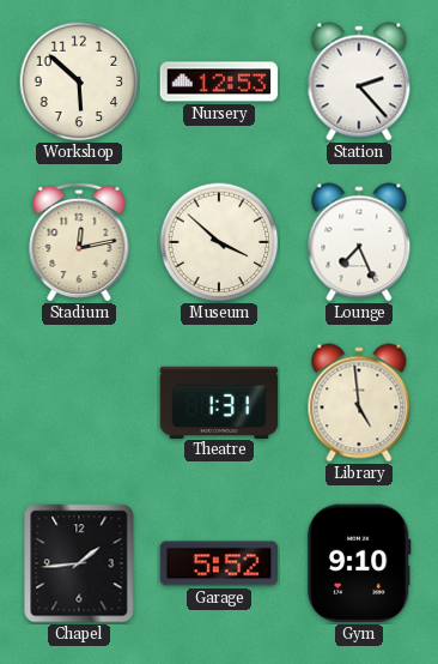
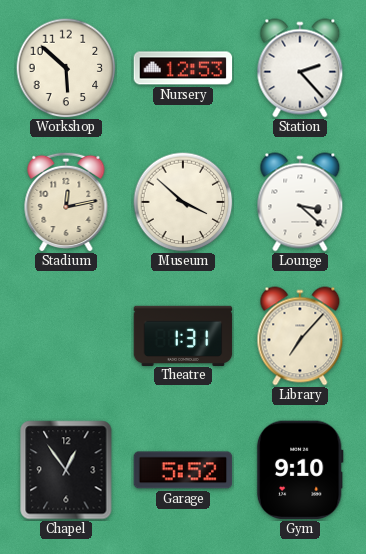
Lounge: 7:26 -> 3:22
Library: 4:59 -> 7:07
Chapel: 1:44 -> 12:54
